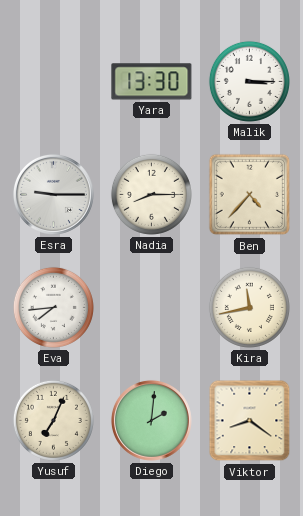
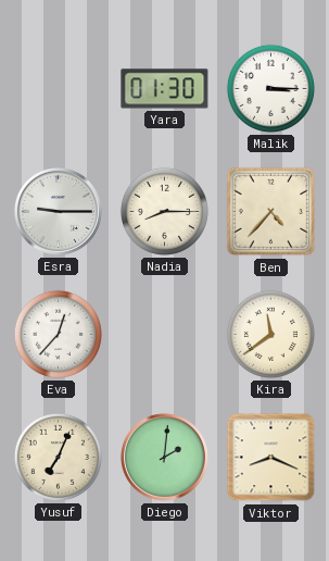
Yara: 13:30 -> 01:30
Eva: 7:44 -> 12:37
Kira: 11:43 -> 11:39
Viktor: 8:21 -> 8:19
